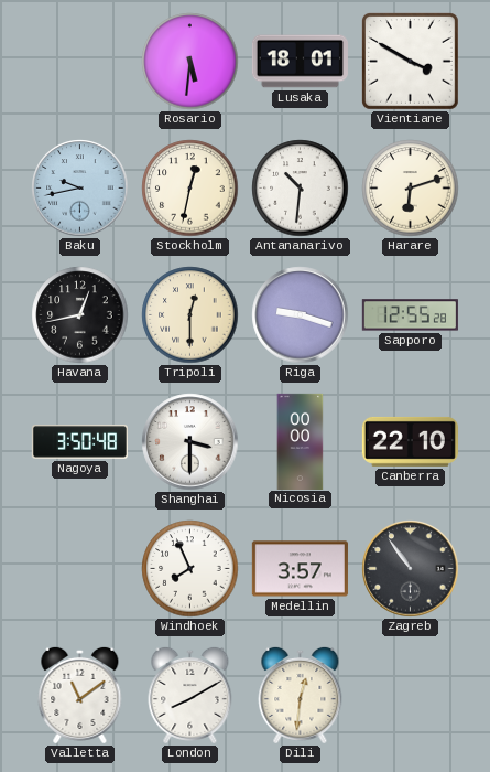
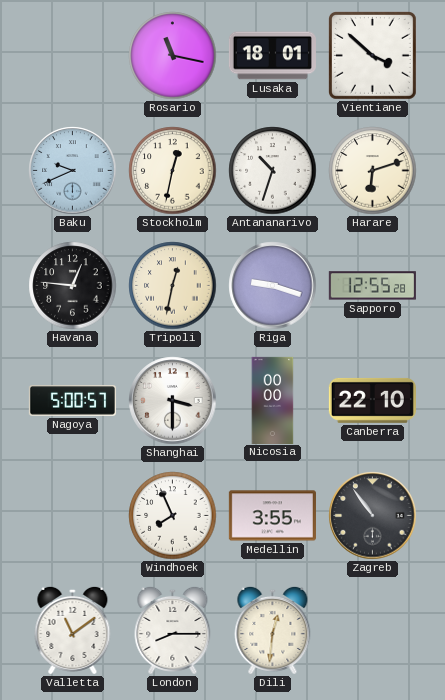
Rosario: 5:31 -> 11:17
Vientiane: 3:50 -> 3:52
Baku: 9:43 -> 9:41
Antananarivo: 10:31 -> 10:33
Havana: 12:43 -> 12:46
Tripoli: 12:30 -> 12:32
Nagoya: 3:50 -> 5:00
Medellin: 3:57 -> 3:55
London: 8:10 -> 8:15
